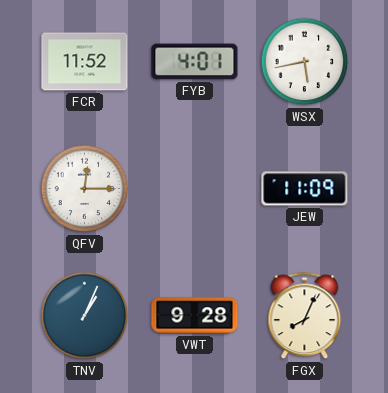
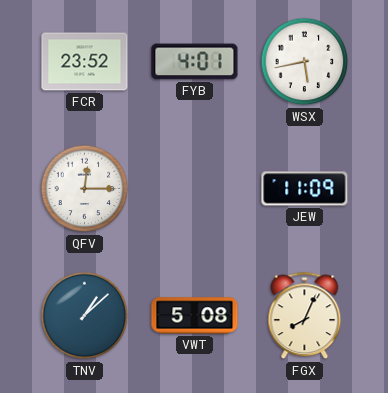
FCR: 11:52 -> 23:52
TNV: 1:04 -> 1:08
VWT: 9:28 -> 5:08
